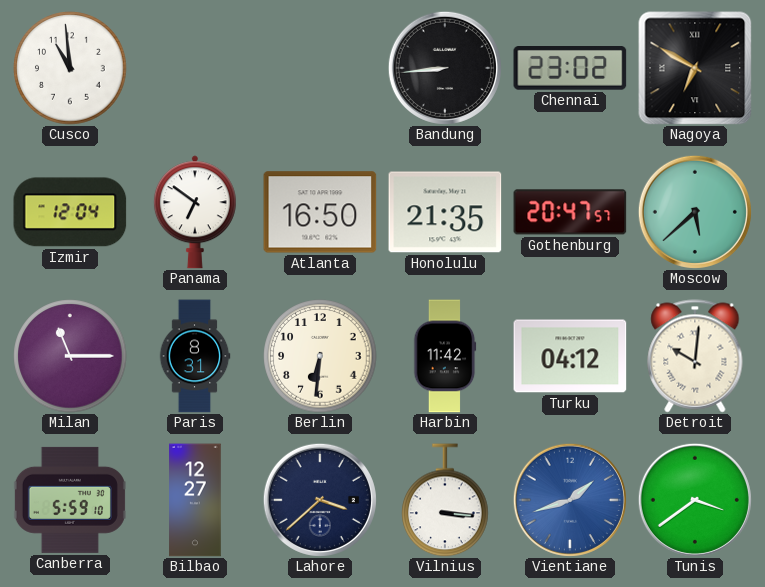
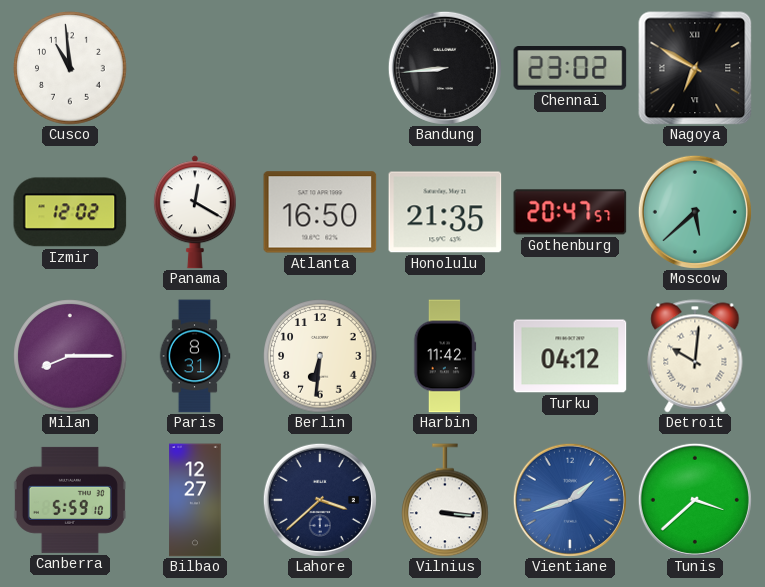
Izmir: 12:04 -> 12:02
Panama: 6:51 -> 12:20
Milan: 11:15 -> 8:15
Tunis: 3:39 -> 3:38
